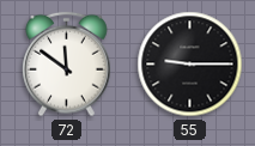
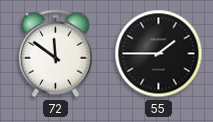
55: 9:15 -> 1:45
